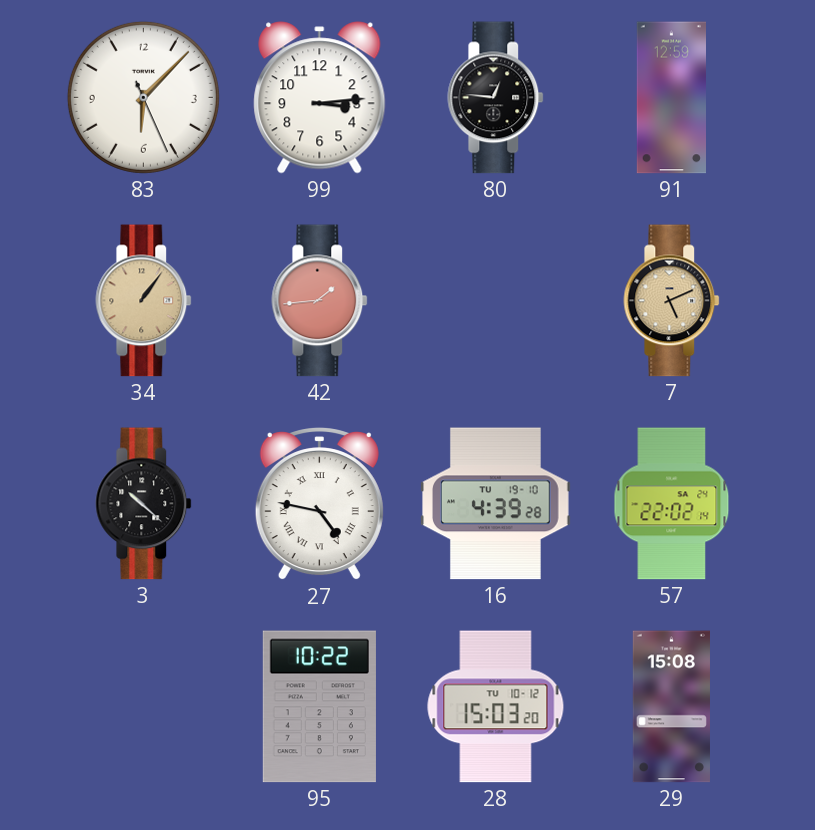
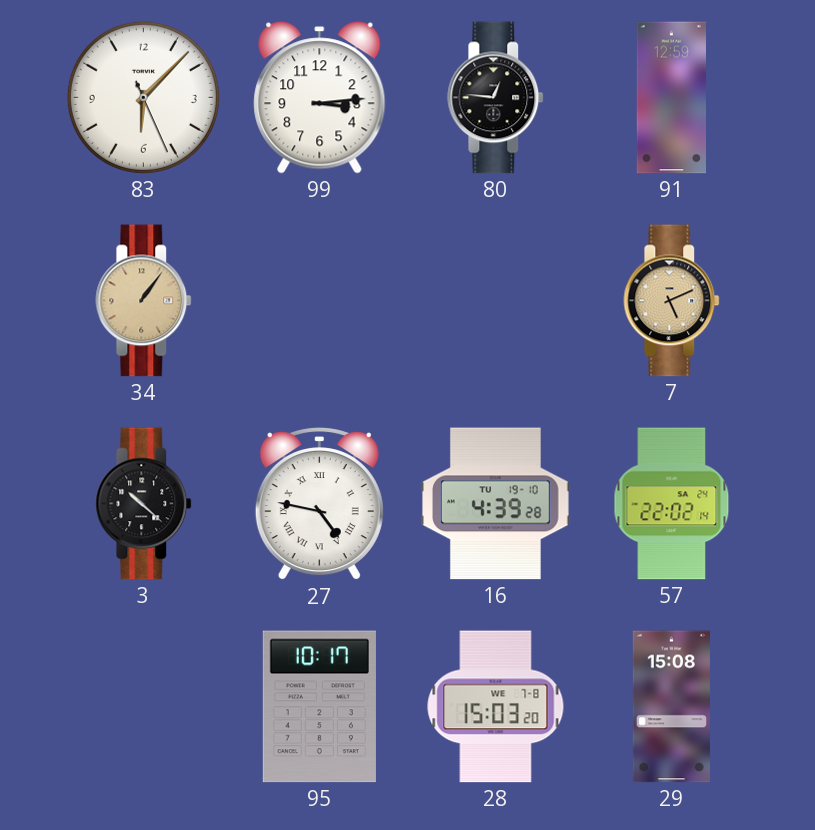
42: 1:44 -> none
95: 10:22 -> 10:17
28 date: TU 10-12 -> WE 7-8
